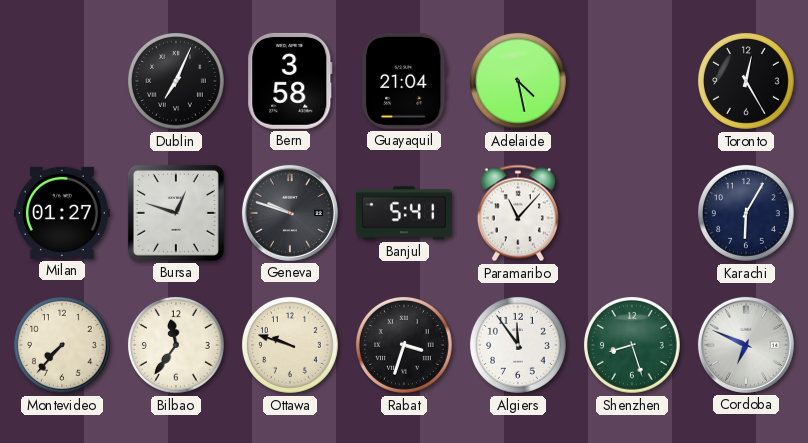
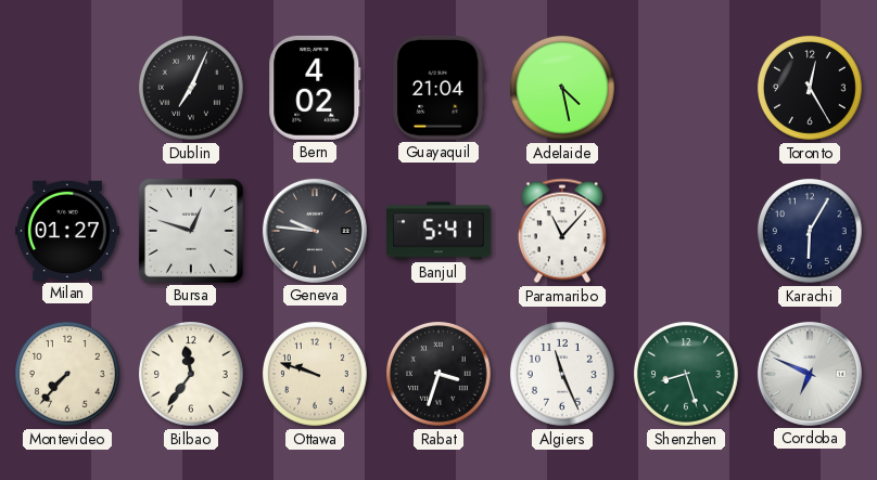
Bern: 3:58 -> 4:02
Geneva: 9:48 -> 9:46
Algiers: 11:54 -> 11:26
